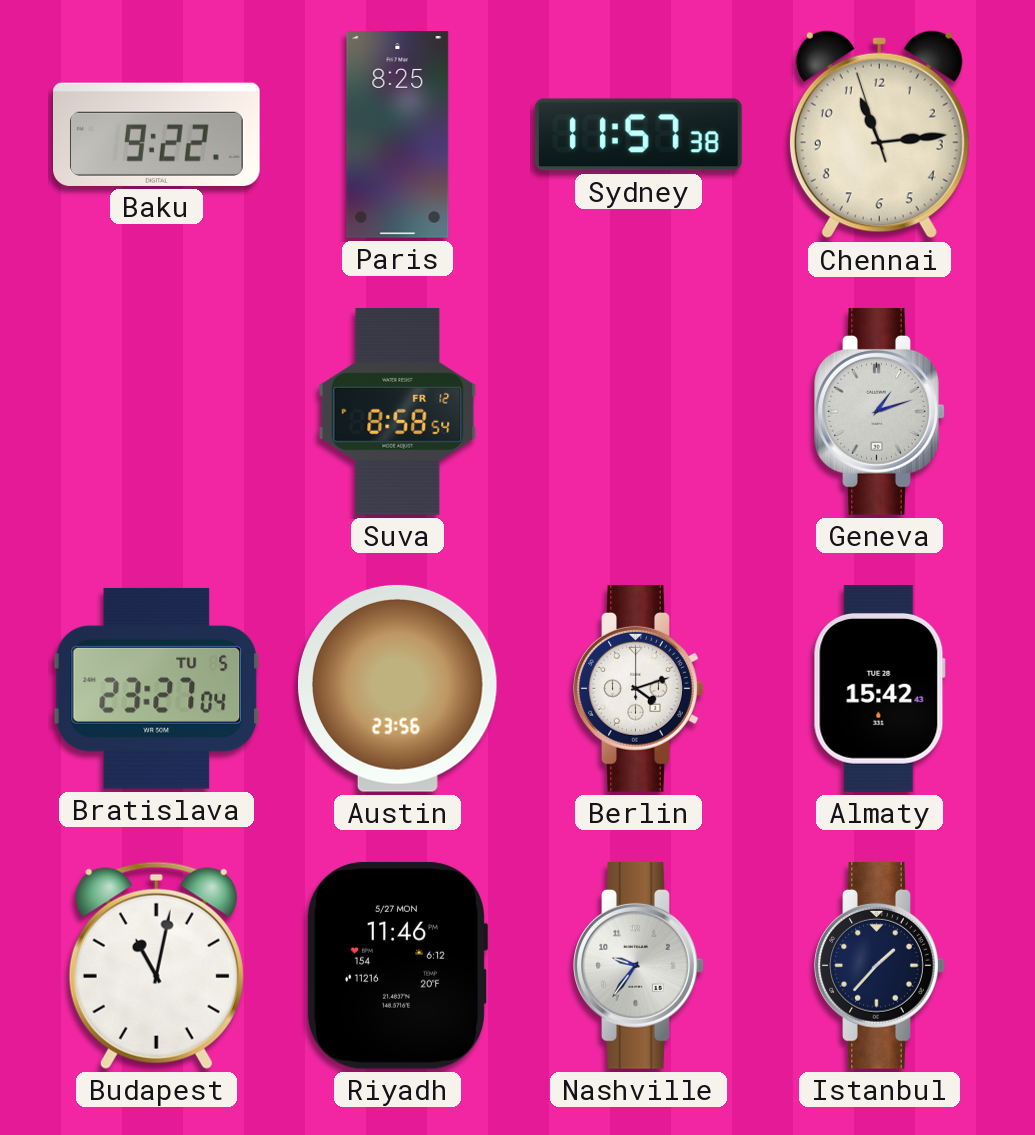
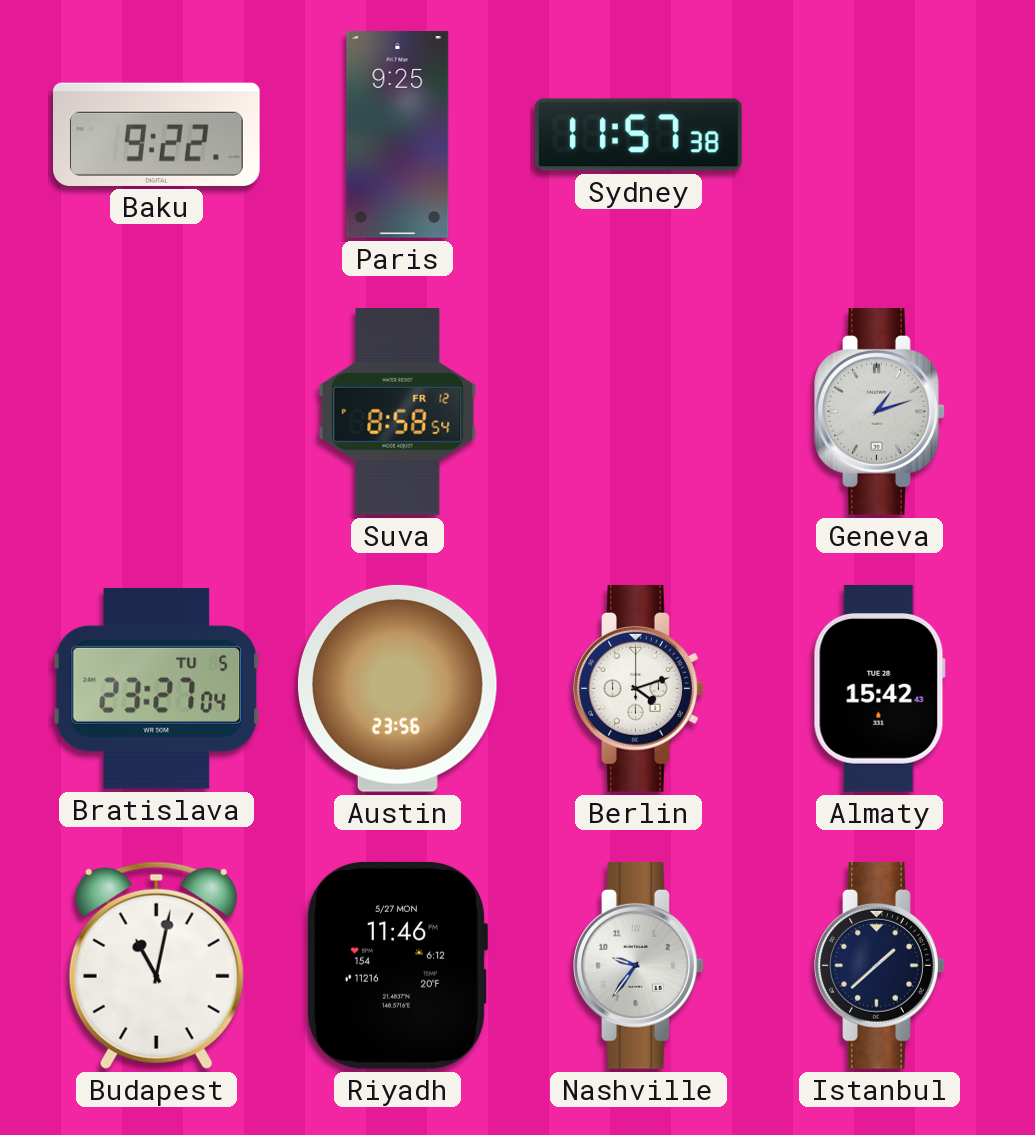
Paris: 8:25 -> 9:25
Chennai: 11:13 -> none
Istanbul: 1:37 -> 1:38
